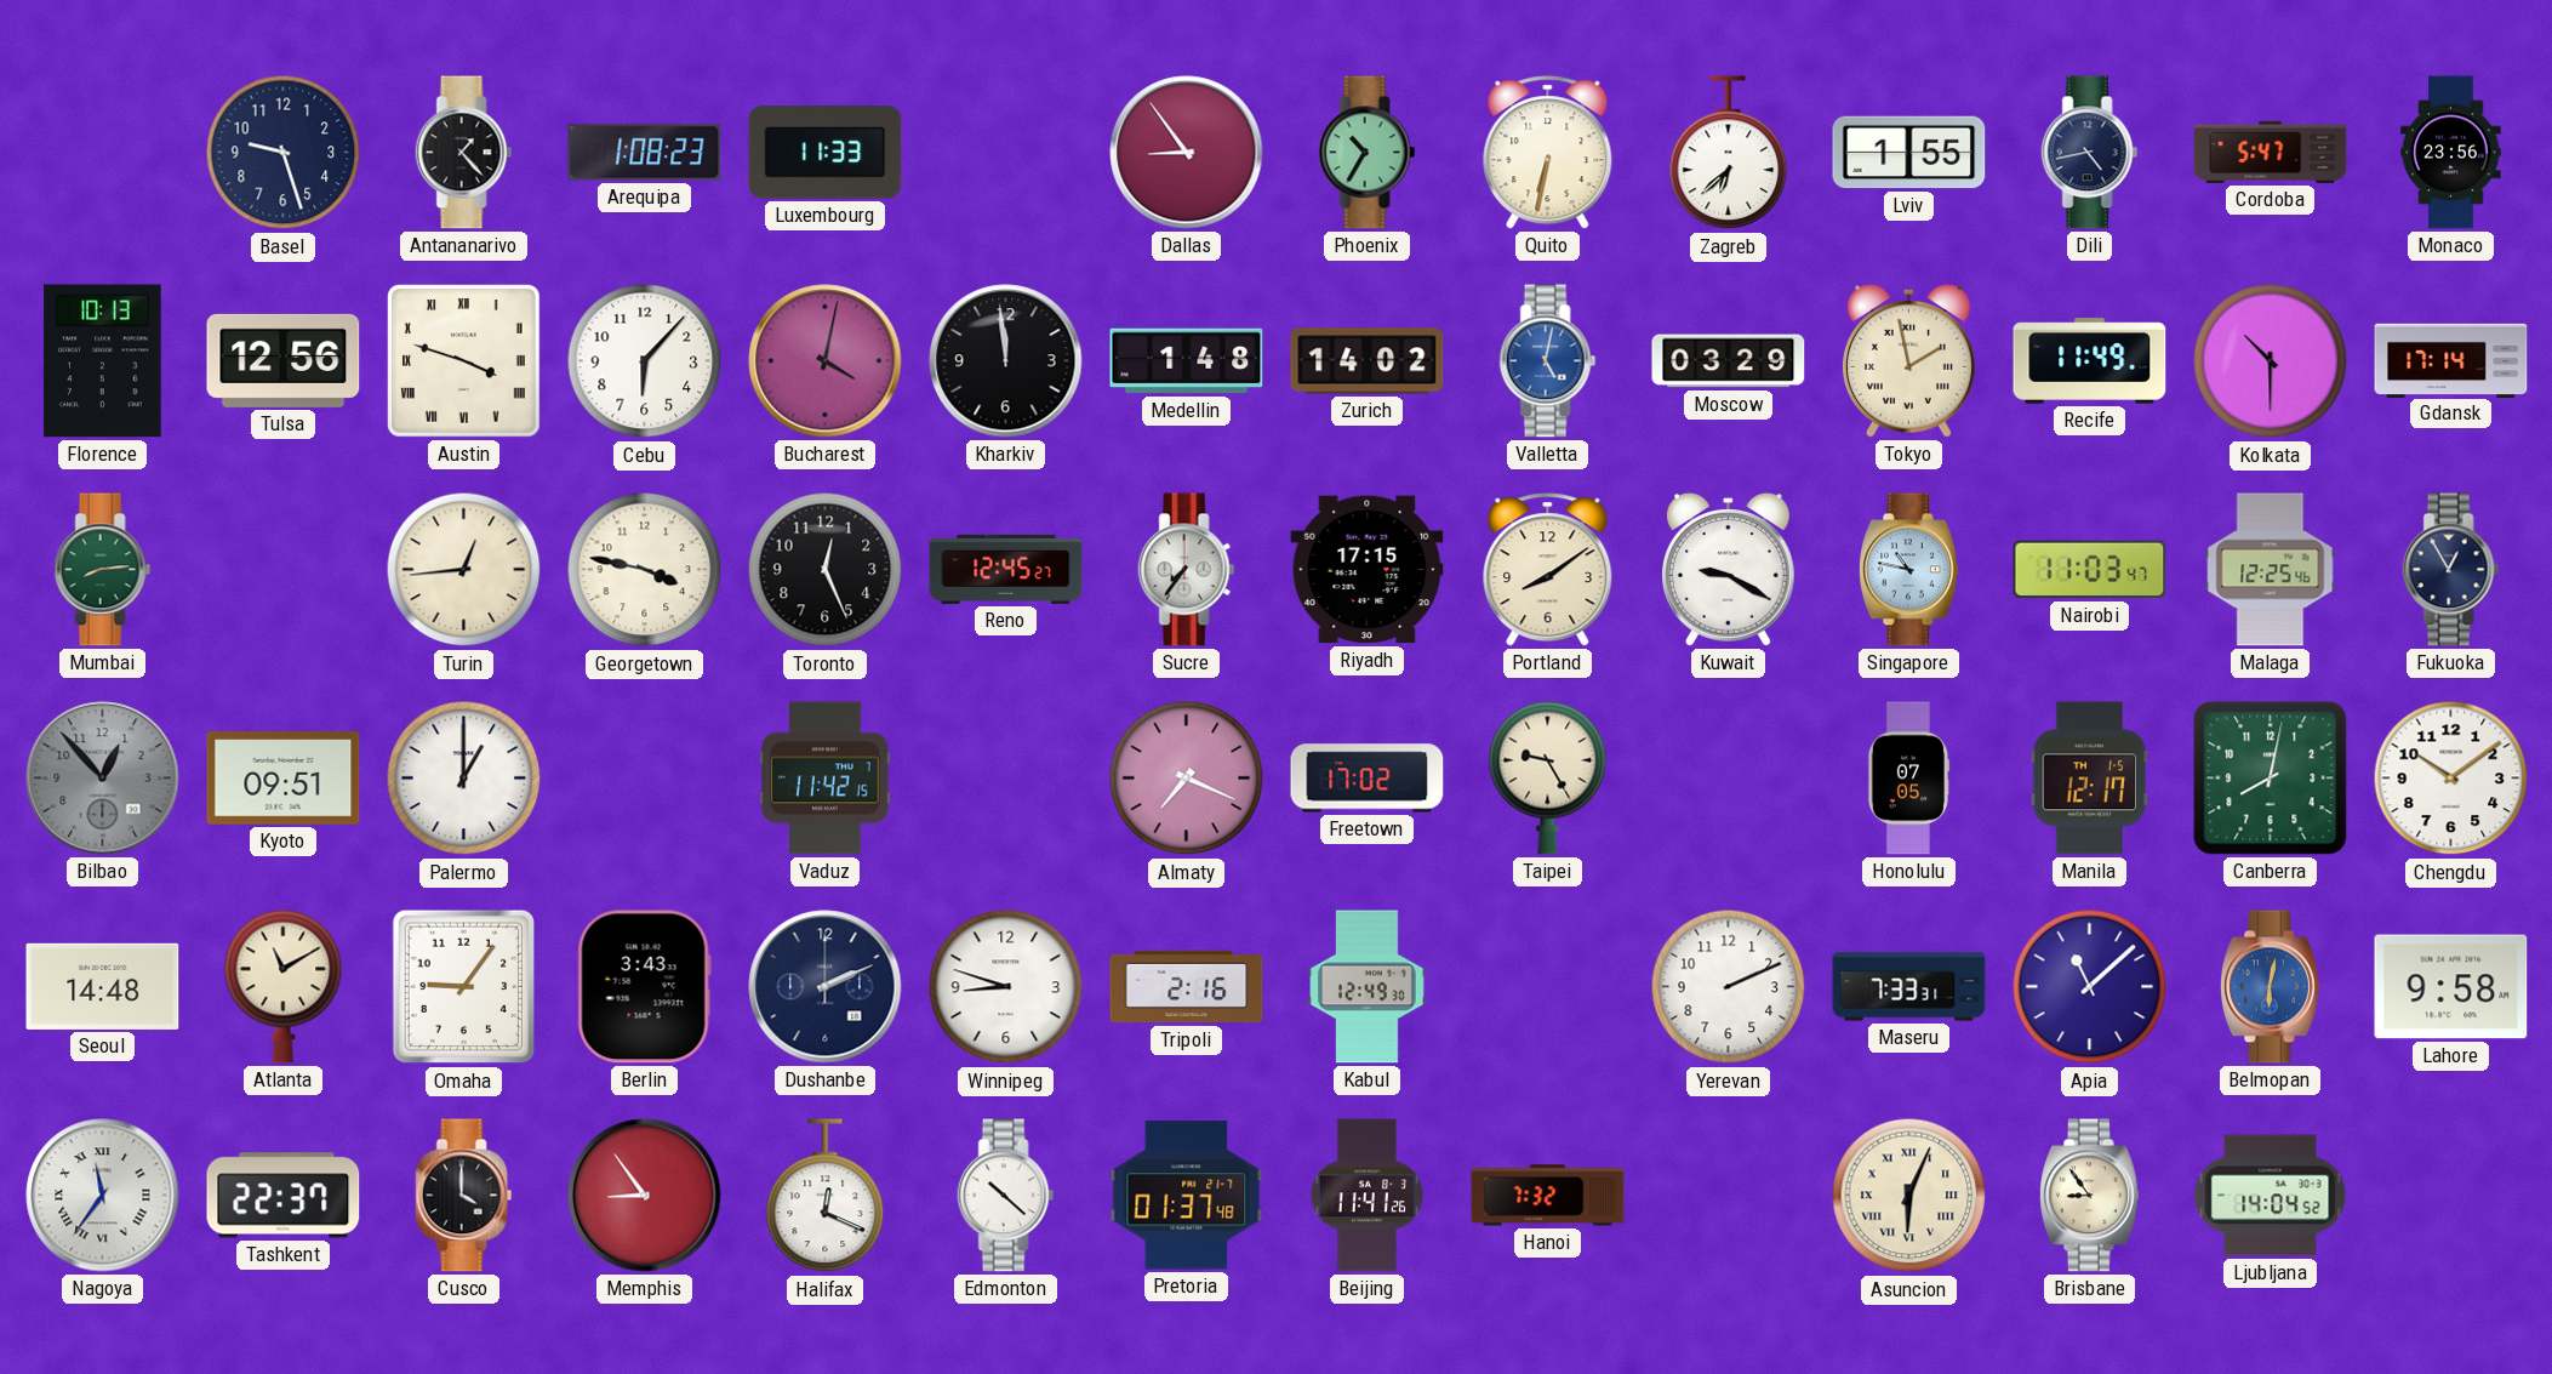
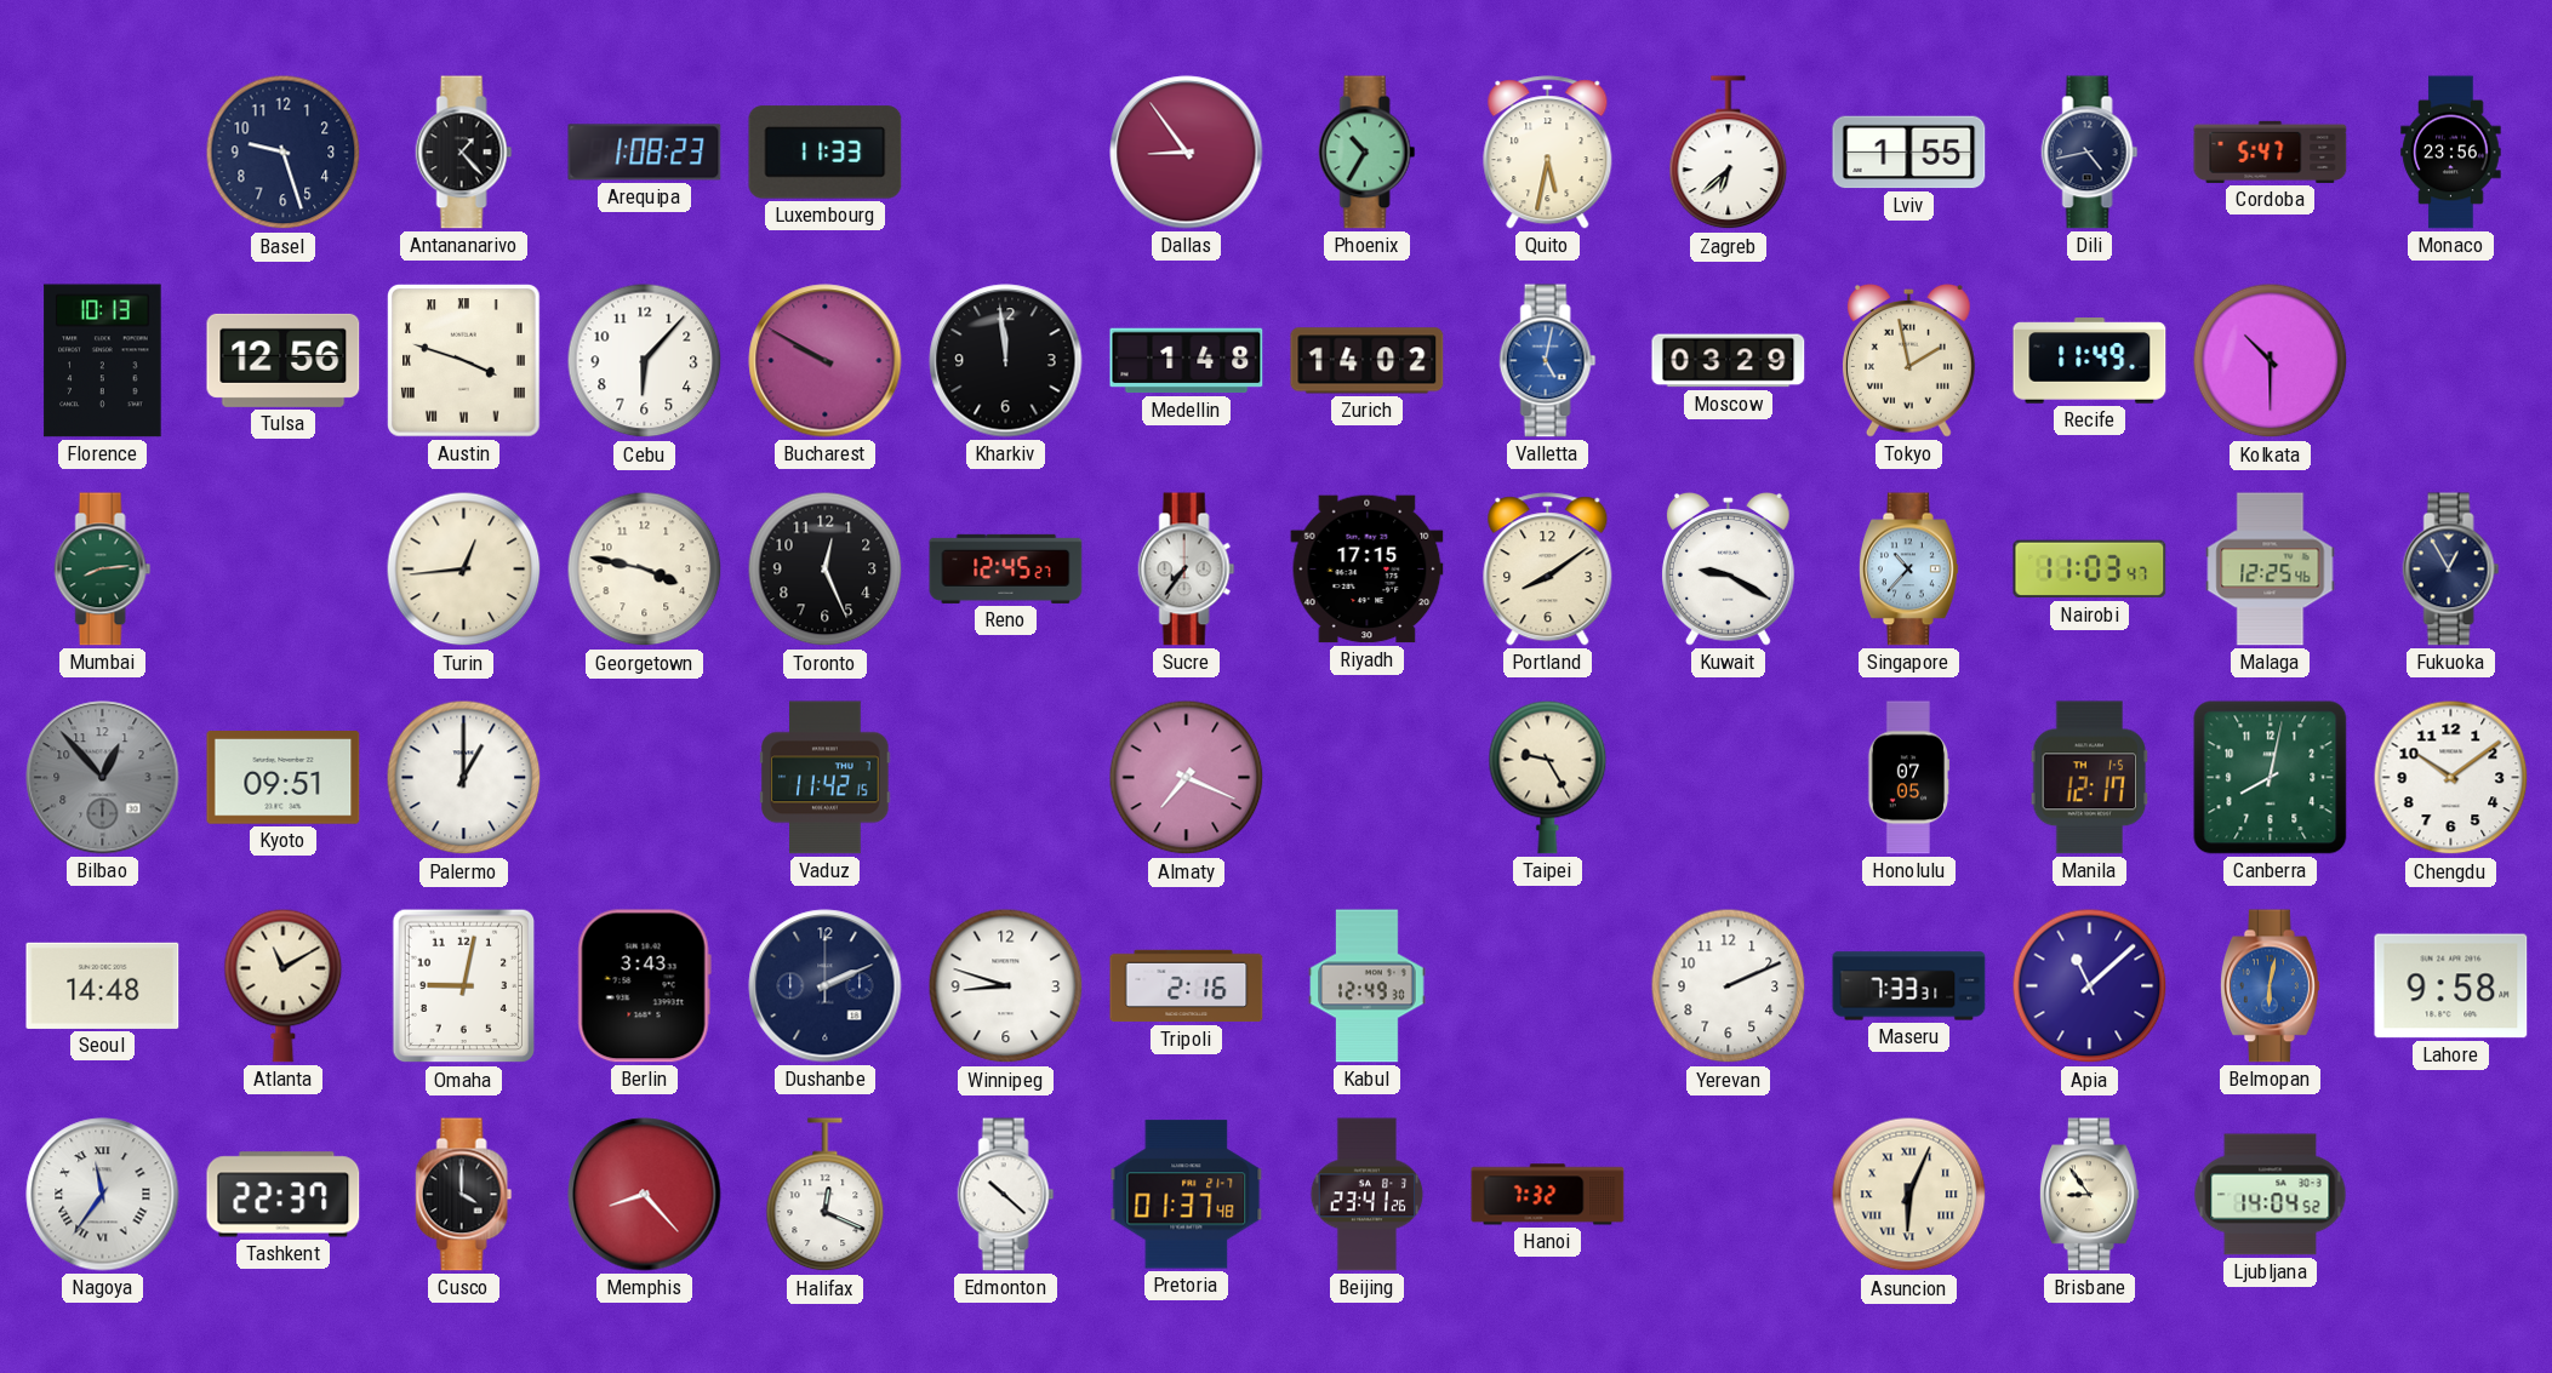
Quito: 6:32 -> 5:32
Bucharest: 4:02 -> 9:50
Gdansk: 17:14 -> none
Singapore: 10:47 -> 10:37
Freetown: 17:02 -> none
Omaha: 9:06 -> 9:02
Memphis: 8:54 -> 8:23
Beijing: 11:41 -> 23:41
